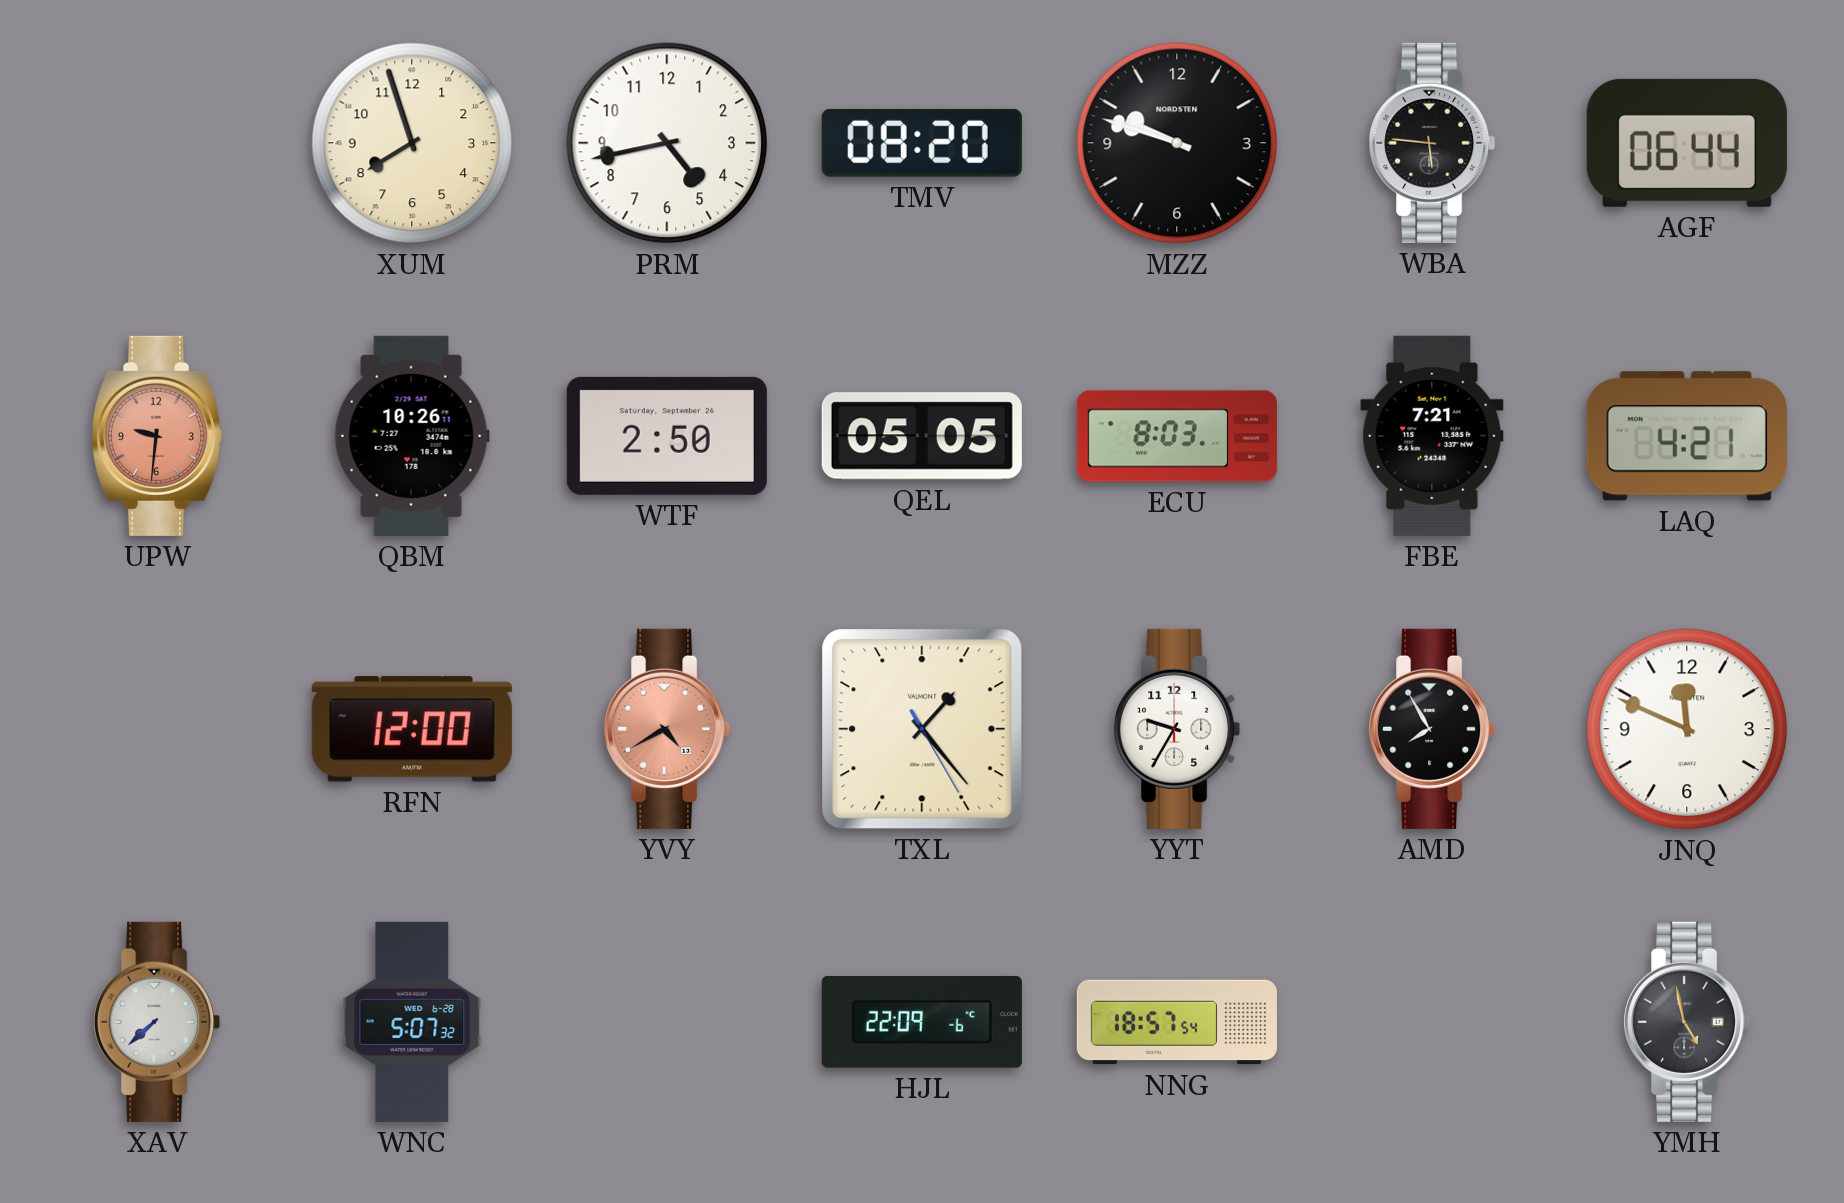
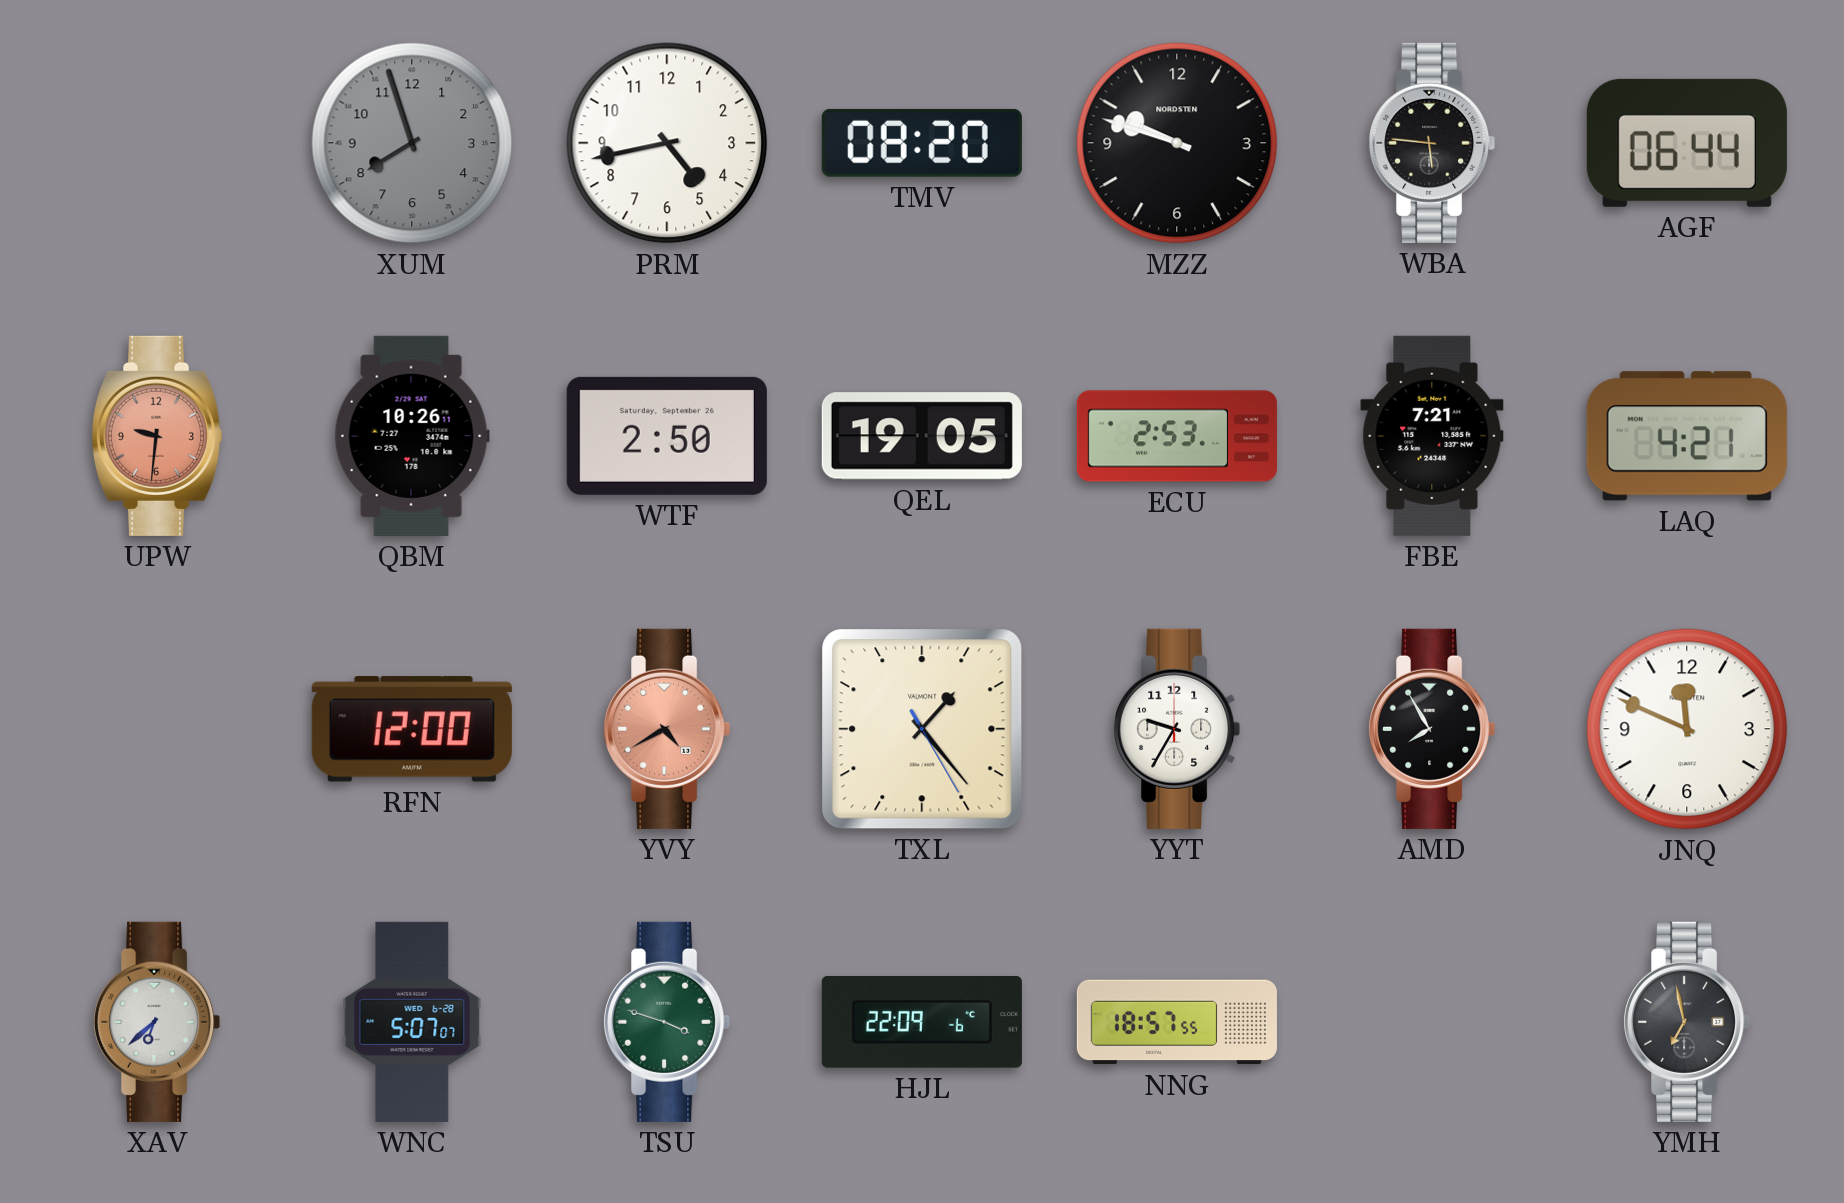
XUM dial: cream -> grey
QEL: 05:05 -> 19:05
ECU: 8:03 -> 2:53
XAV: 7:38 -> 6:38
WNC: 5:07:32 -> 5:07:07
TSU: none -> 3:48
NNG: 18:57:54 -> 18:57:55
YMH: 4:58 -> 6:58
